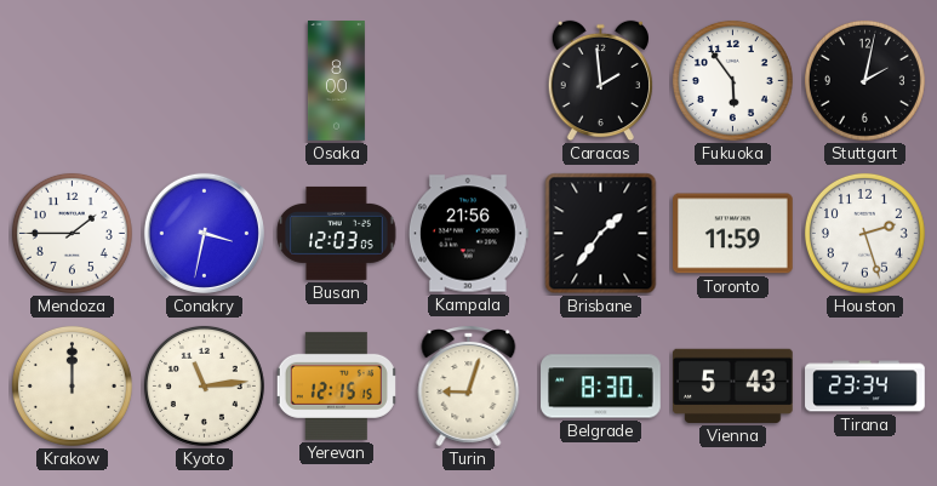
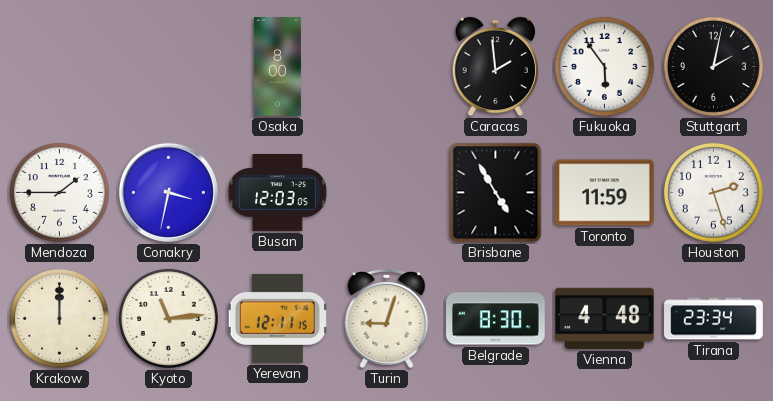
Kampala: 21:56 -> none
Brisbane: 1:36 -> 4:55
Yerevan: 12:15 -> 12:11
Vienna: 5:43 -> 4:48
